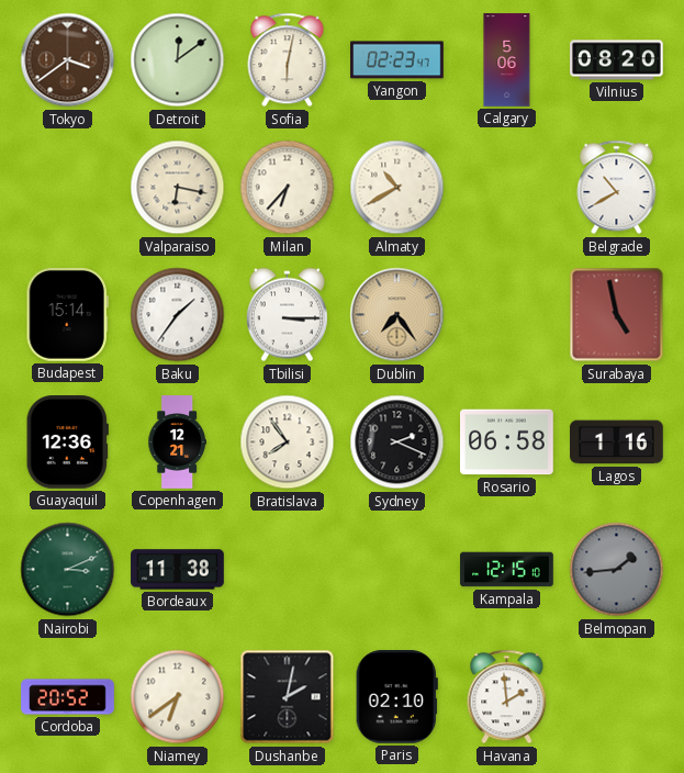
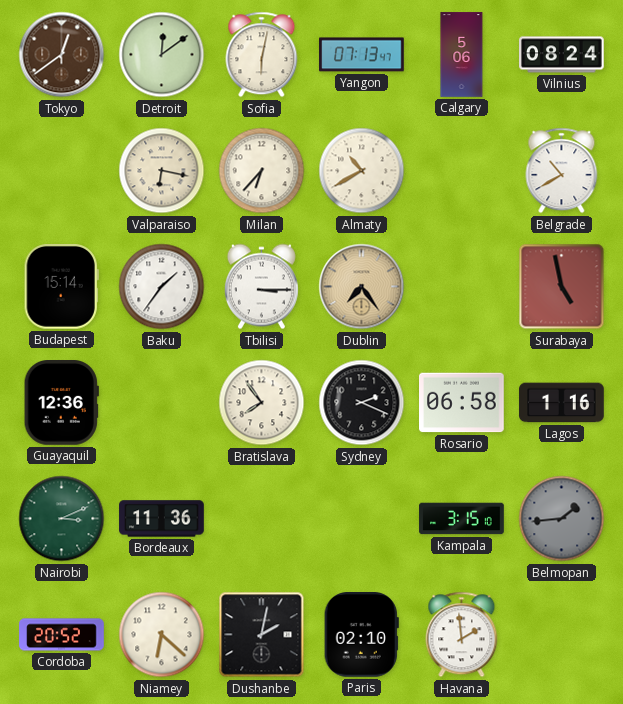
Tokyo: 3:39 -> 12:39
Yangon: 02:23 -> 07:13
Vilnius: 08:20 -> 08:24
Copenhagen: 12:21 -> none
Bordeaux: 11:38 -> 11:36
Kampala: 12:15 -> 3:15
Niamey: 6:39 -> 6:22
